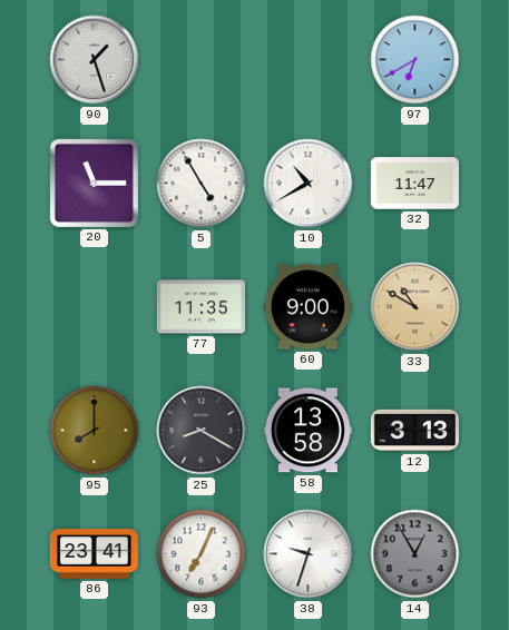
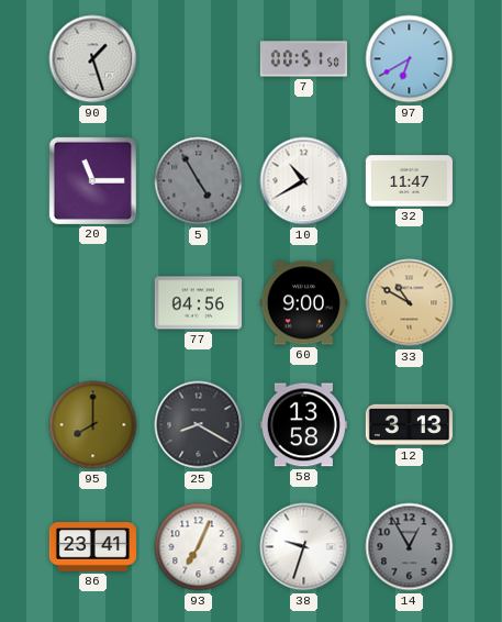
7: none -> 00:51
5 dial: white -> grey
77: 11:35 -> 04:56
